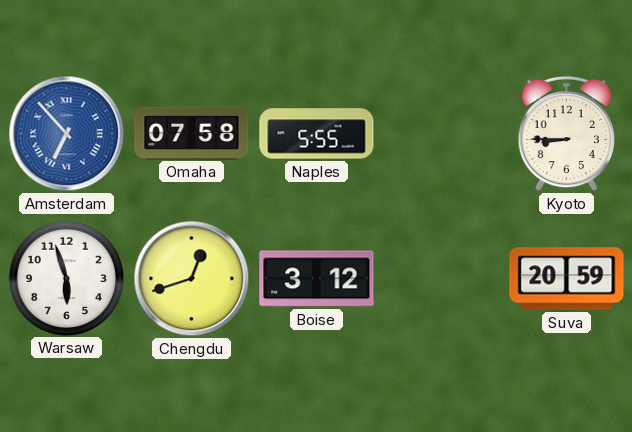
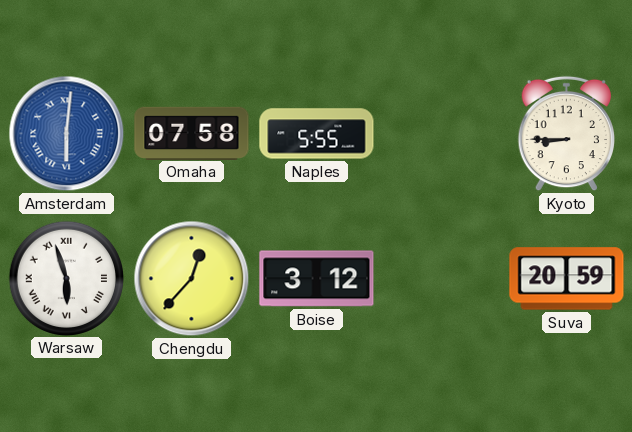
Amsterdam: 6:53 -> 6:01
Warsaw numerals: Arabic -> Roman
Chengdu: 12:42 -> 12:37
